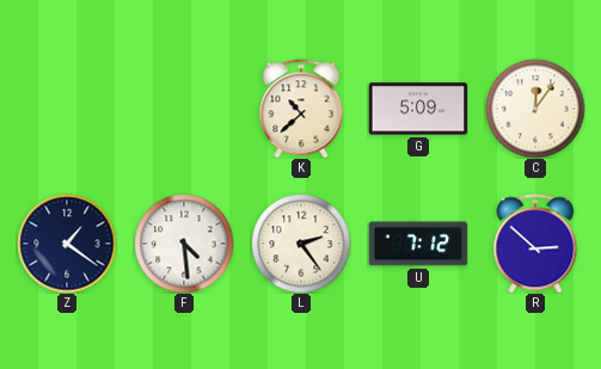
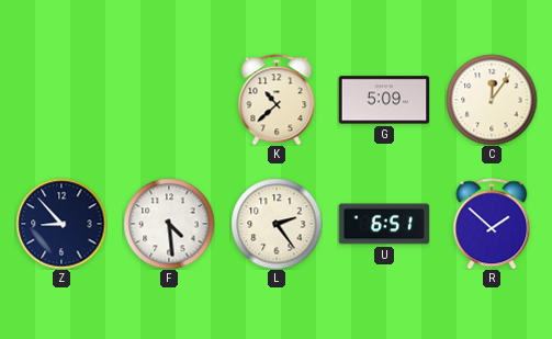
Z: 1:21 -> 8:53
U: 7:12 -> 6:51
R: 2:52 -> 1:52
